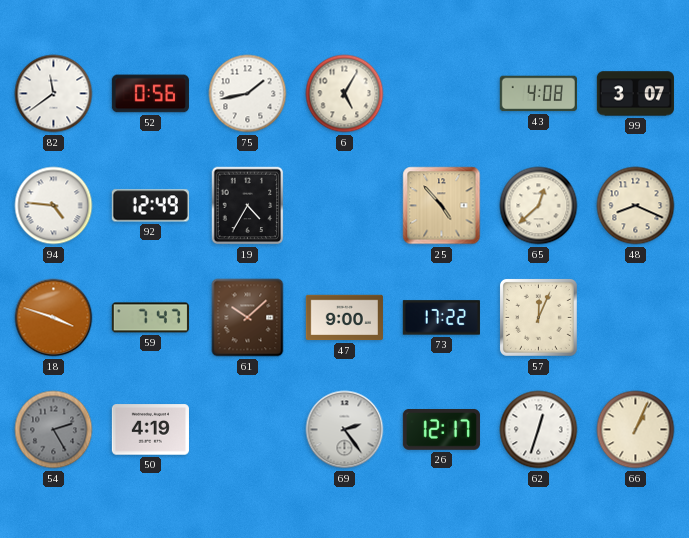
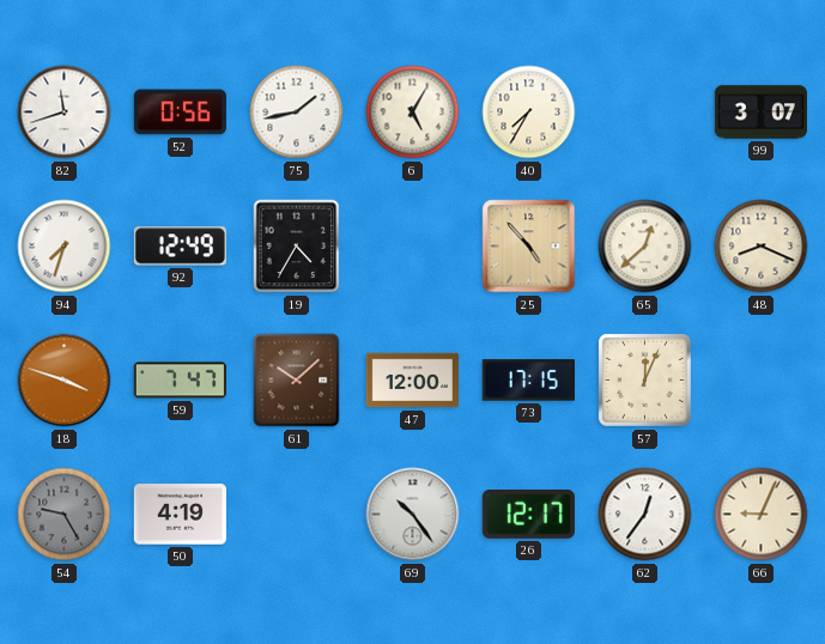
82: 11:39 -> 11:42
40: none -> 7:35
43: 4:08 -> none
94: 4:46 -> 7:33
47: 9:00 -> 12:00
73: 17:22 -> 17:15
54: 2:25 -> 9:25
69: 2:24 -> 10:24
62: 12:33 -> 12:36
66: 1:04 -> 9:04
